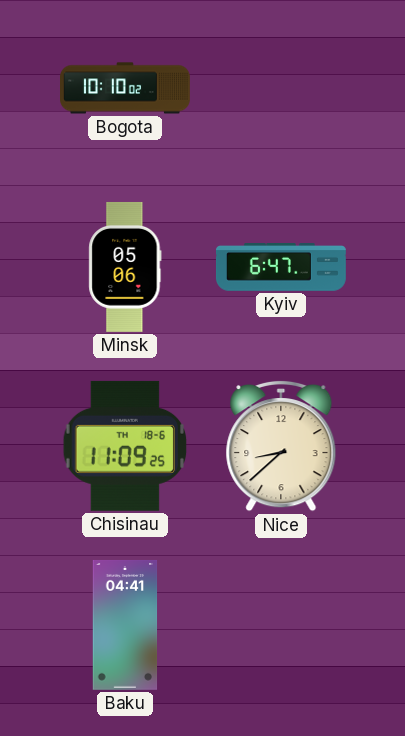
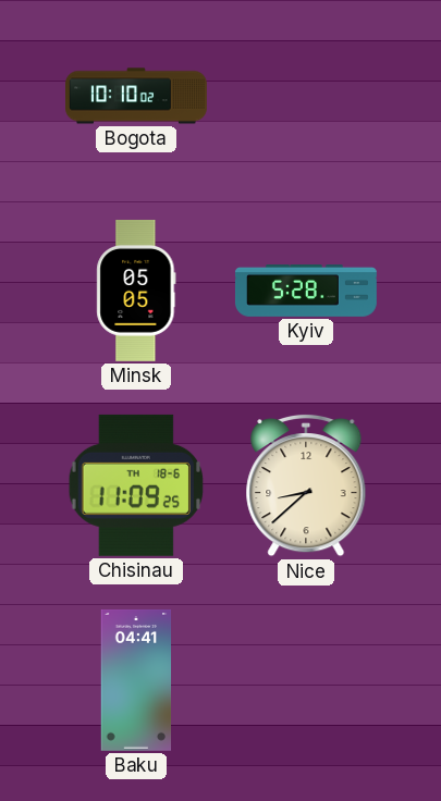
Minsk: 05:06 -> 05:05
Kyiv: 6:47 -> 5:28
